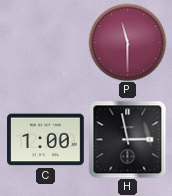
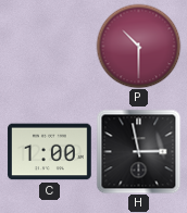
P: 11:30 -> 10:30
